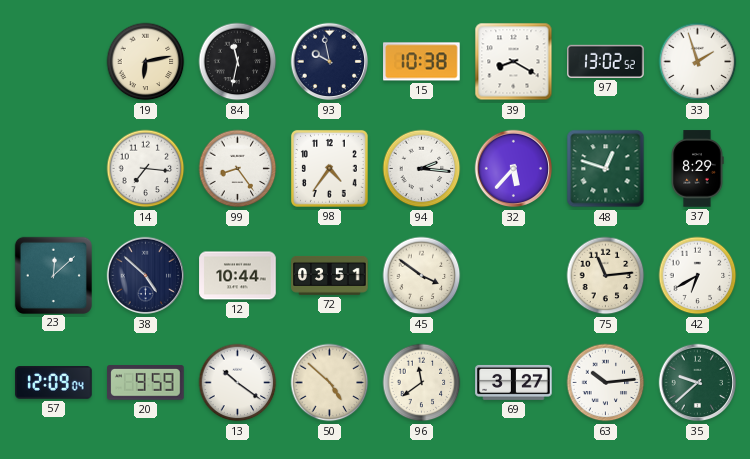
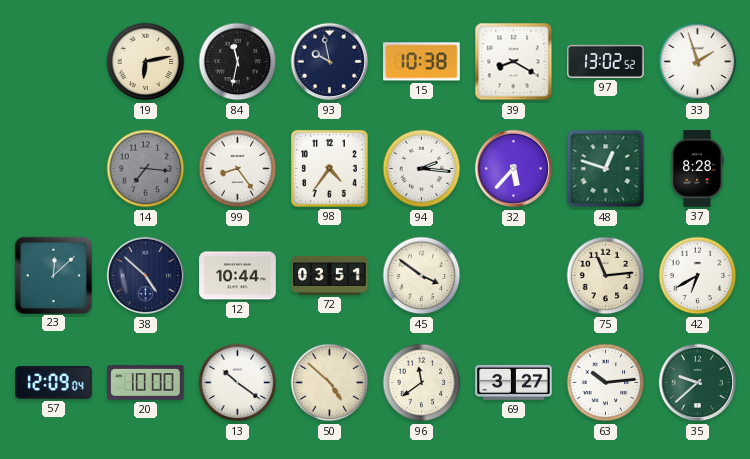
14 dial: white -> grey
37: 8:29 -> 8:28
20: 9:59 -> 10:00
